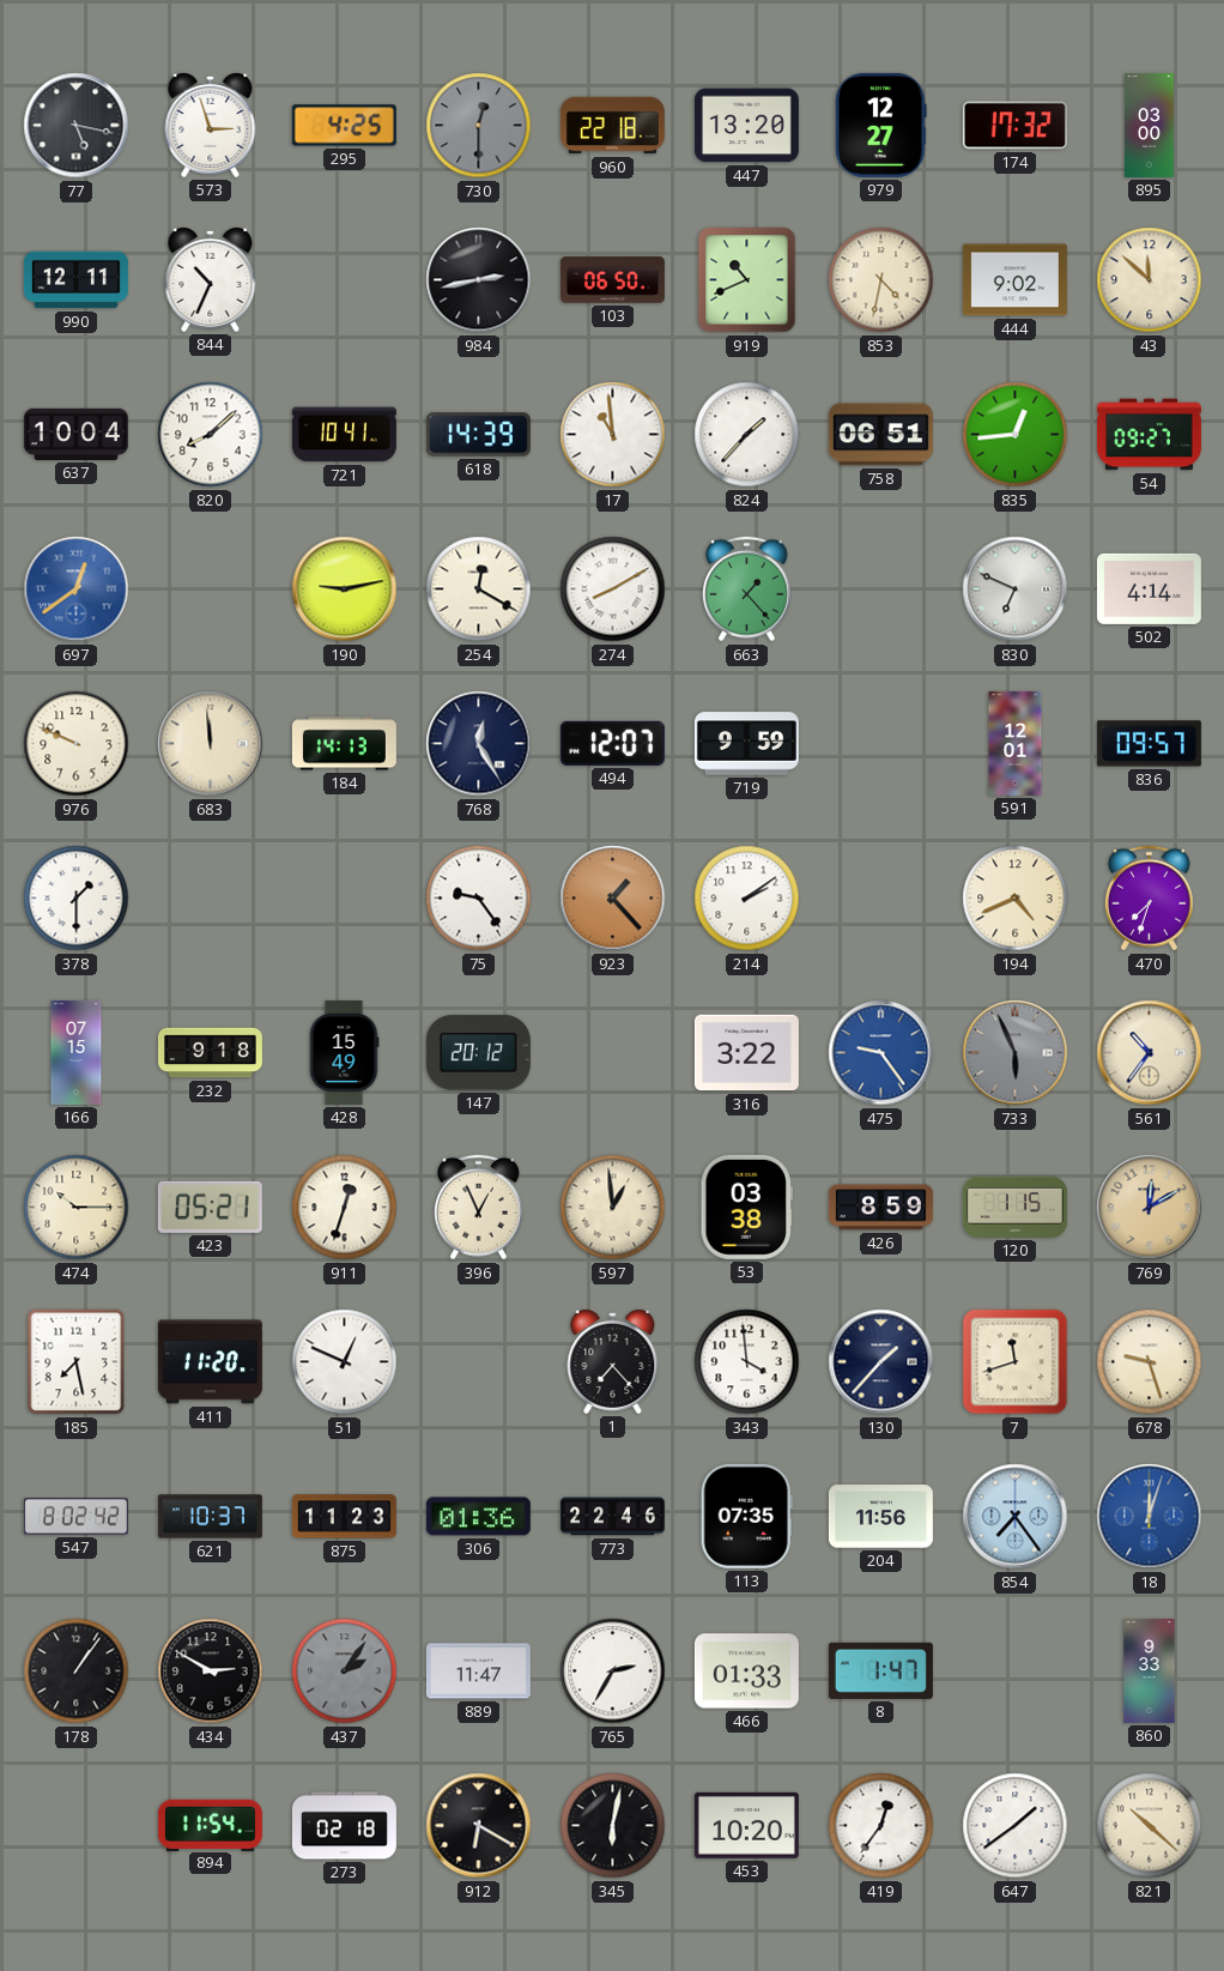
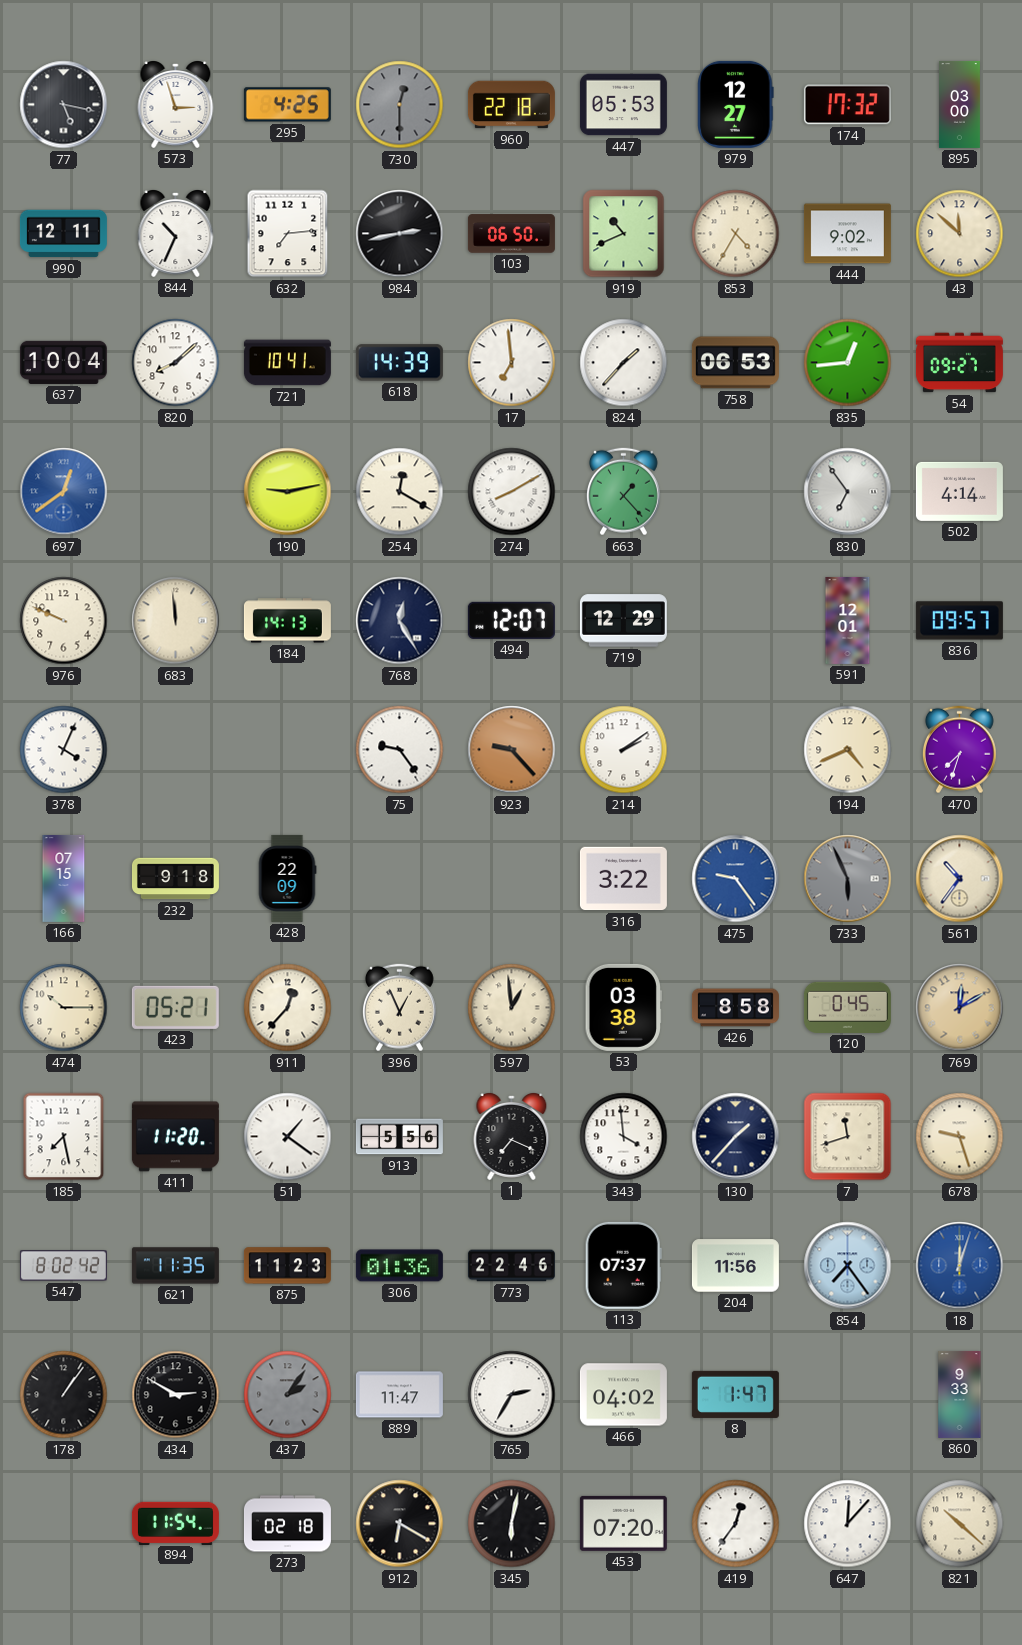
447: 13:20 -> 05:53
632: none -> 7:14
853: 4:32 -> 4:35
17: 10:59 -> 6:59
758: 06:51 -> 06:53
830: 6:49 -> 6:54
719: 9:59 -> 12:29
378: 1:30 -> 4:04
923: 1:23 -> 9:23
428: 15:49 -> 22:09
147: 20:12 -> none
911: 12:33 -> 12:37
426: 8:59 -> 8:58
120: 1:15 -> 0:45
51: 12:49 -> 1:21
913: none -> 5:56
1: 7:23 -> 7:19
621: 10:37 -> 11:35
113: 07:35 -> 07:37
466: 01:33 -> 04:02
453: 10:20 -> 07:20
647: 1:39 -> 12:07
